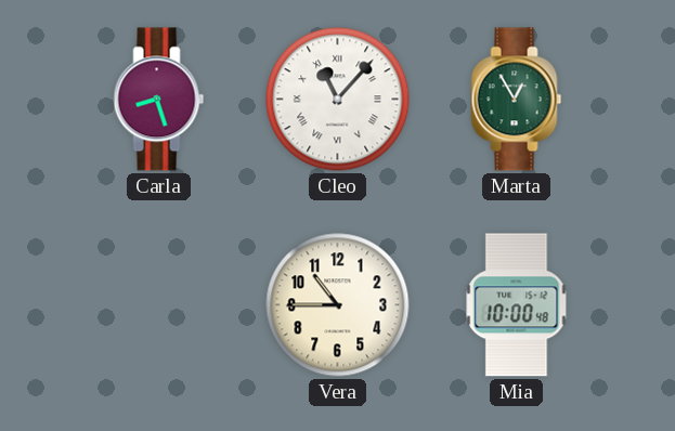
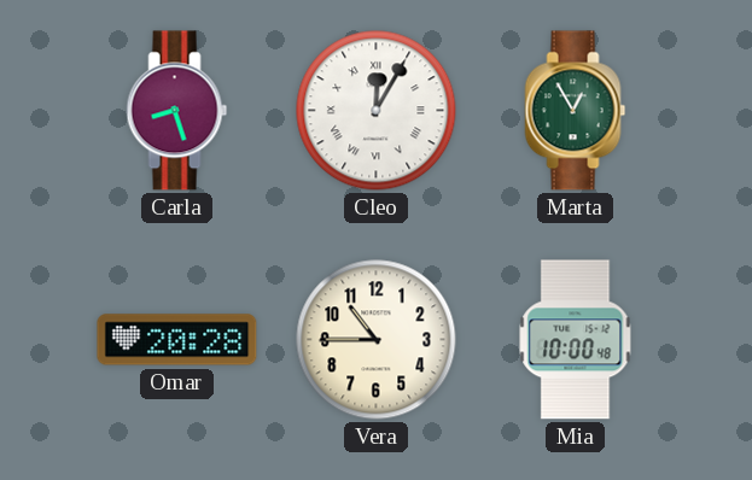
Cleo: 11:07 -> 12:05
Omar: none -> 20:28
